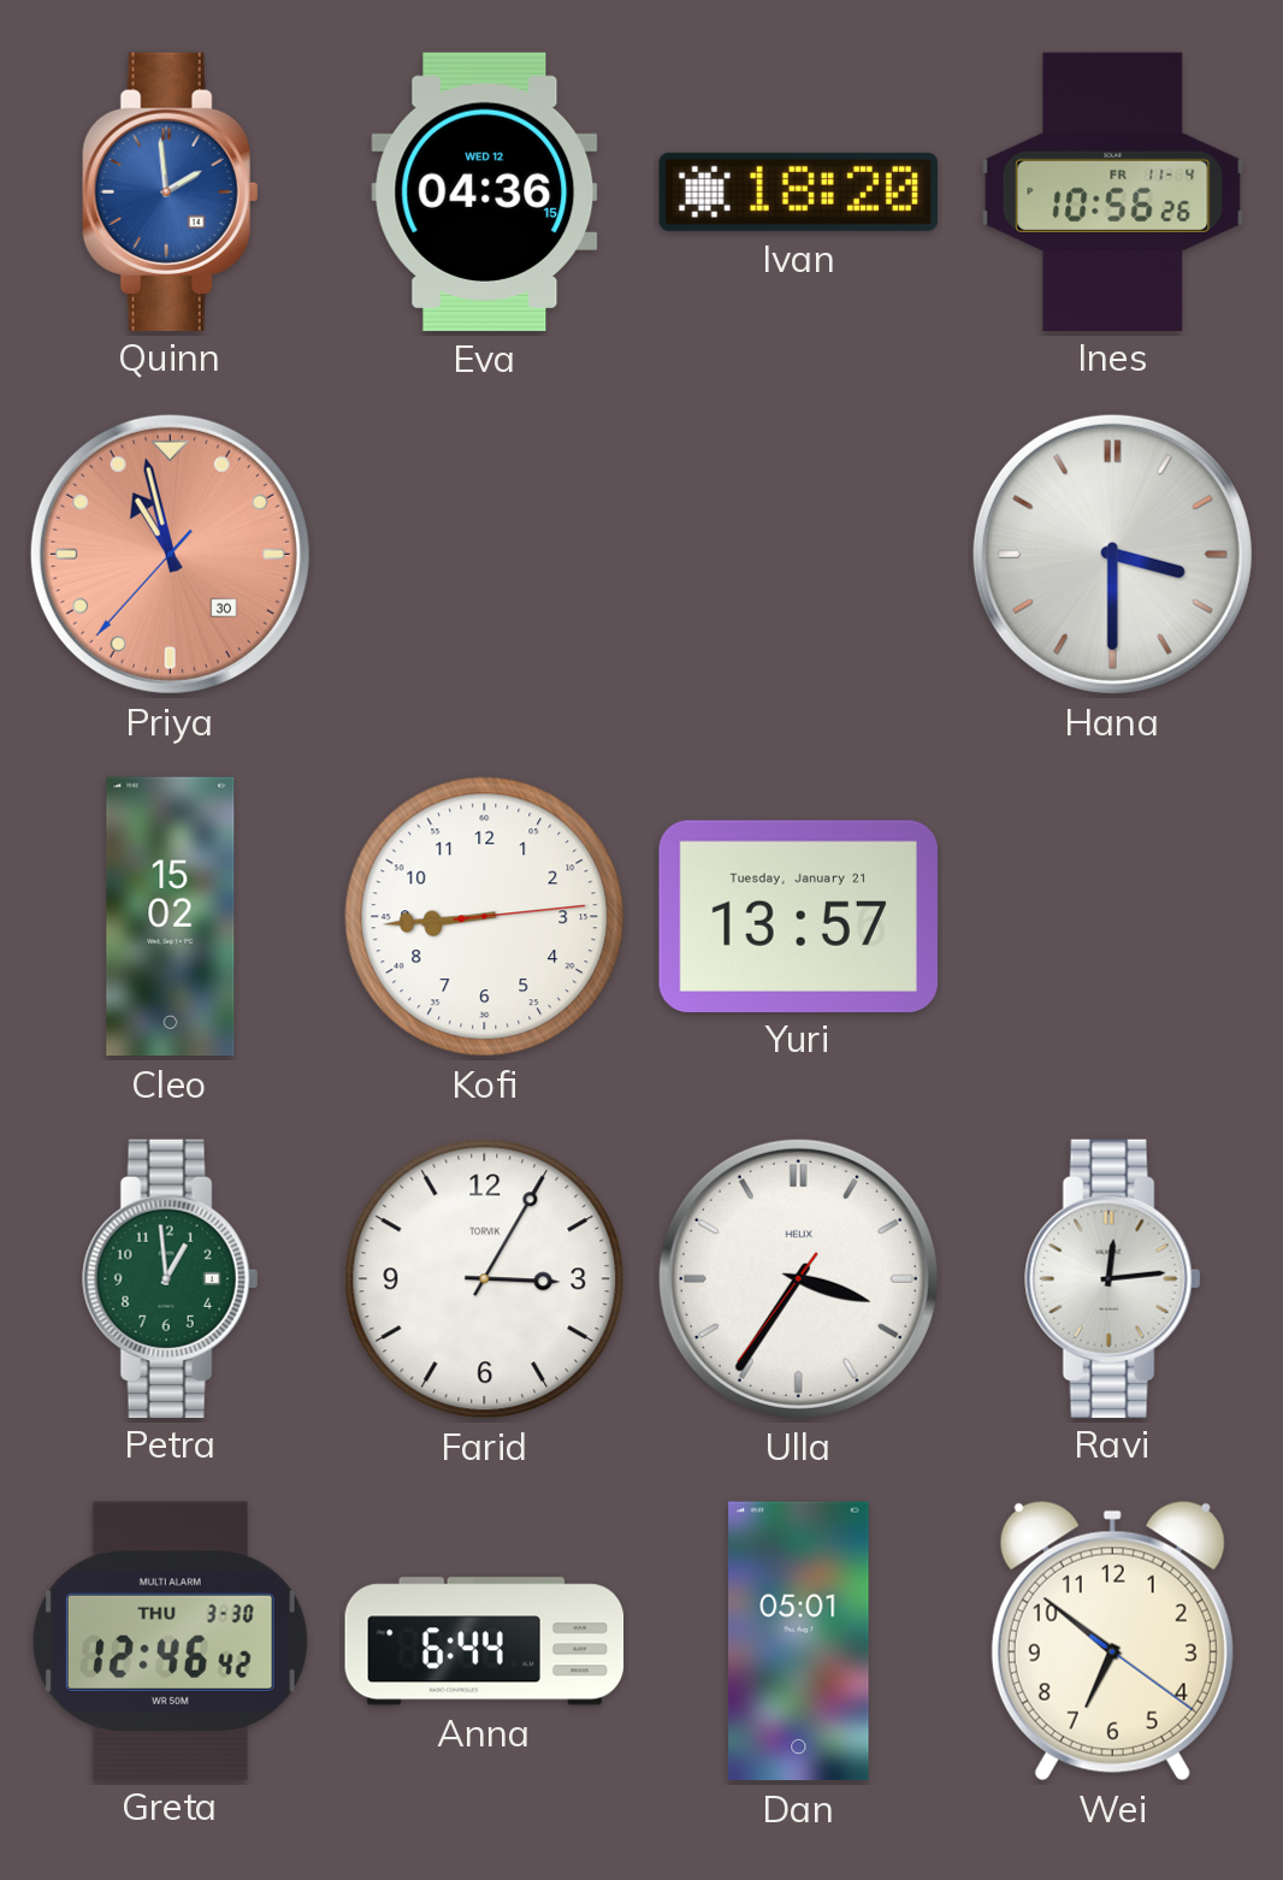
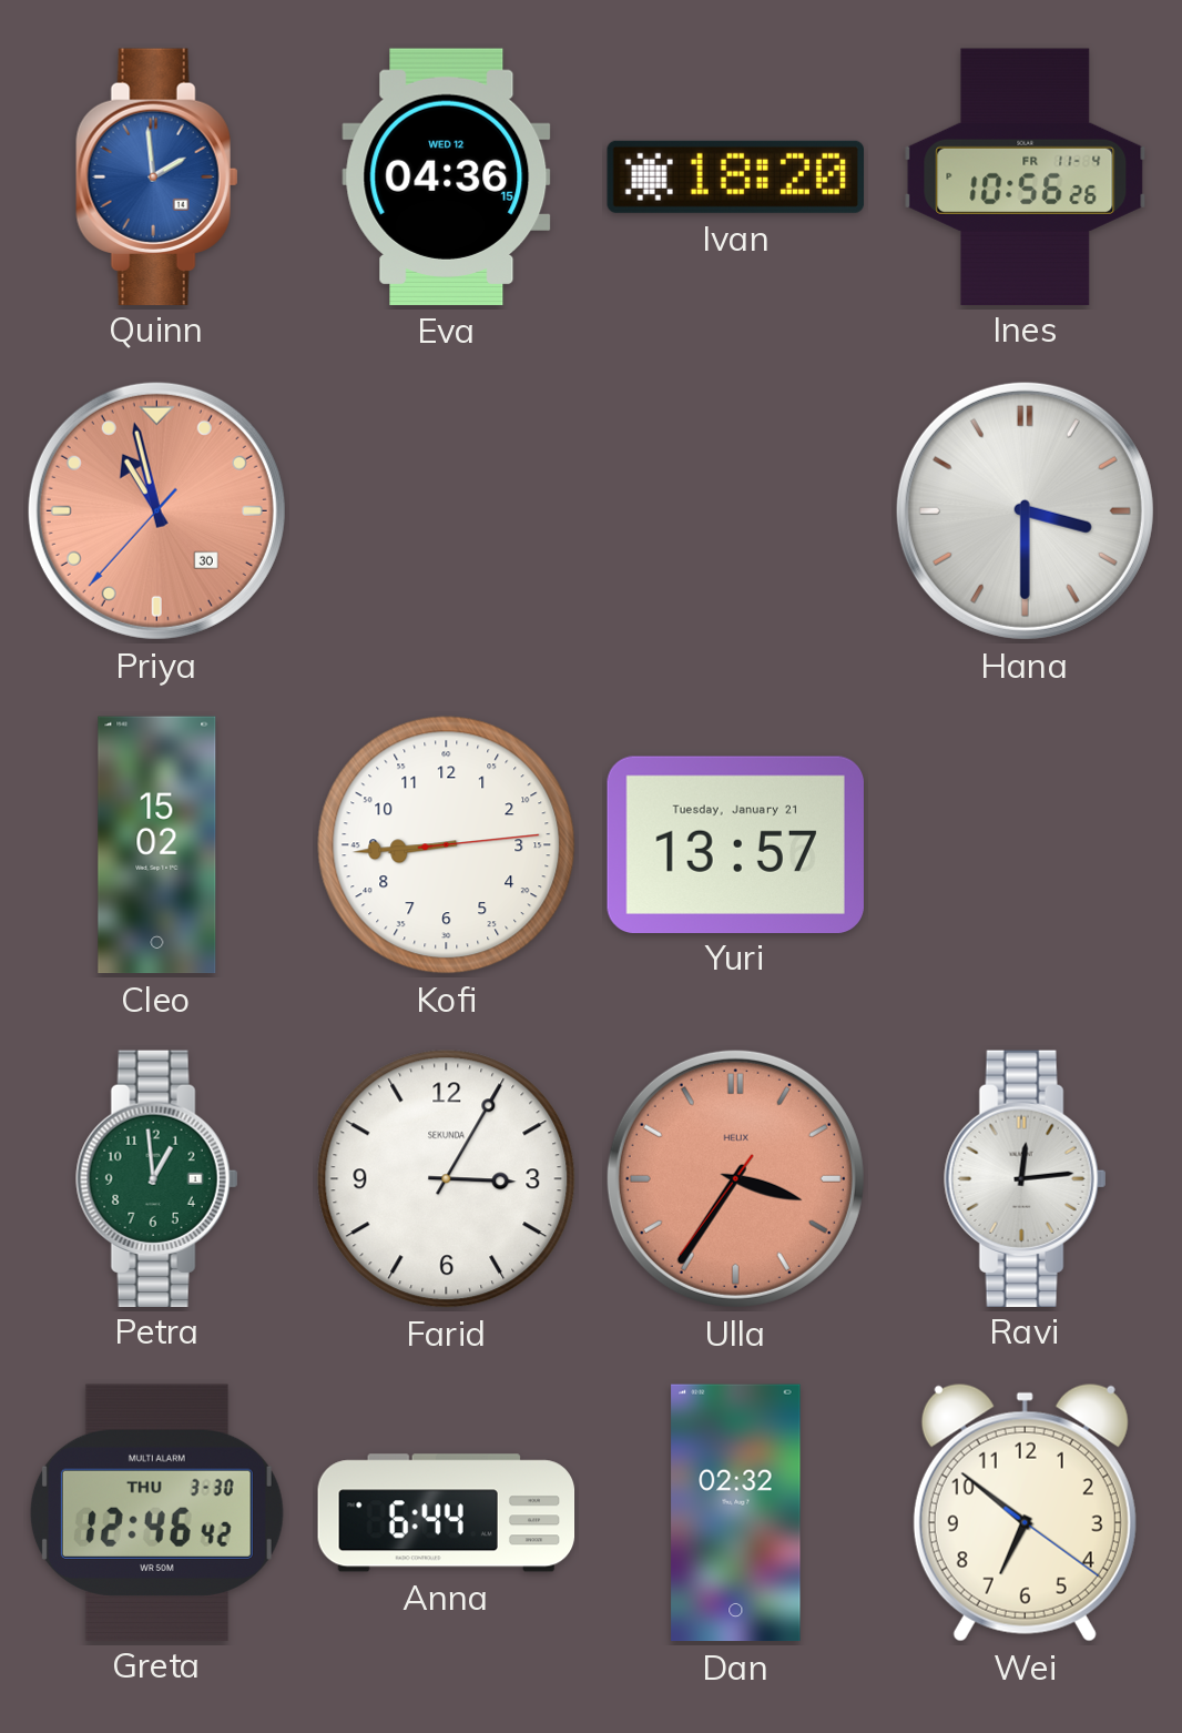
Farid brand: TORVIK -> SEKUNDA
Ulla dial: white -> salmon
Dan: 05:01 -> 02:32
